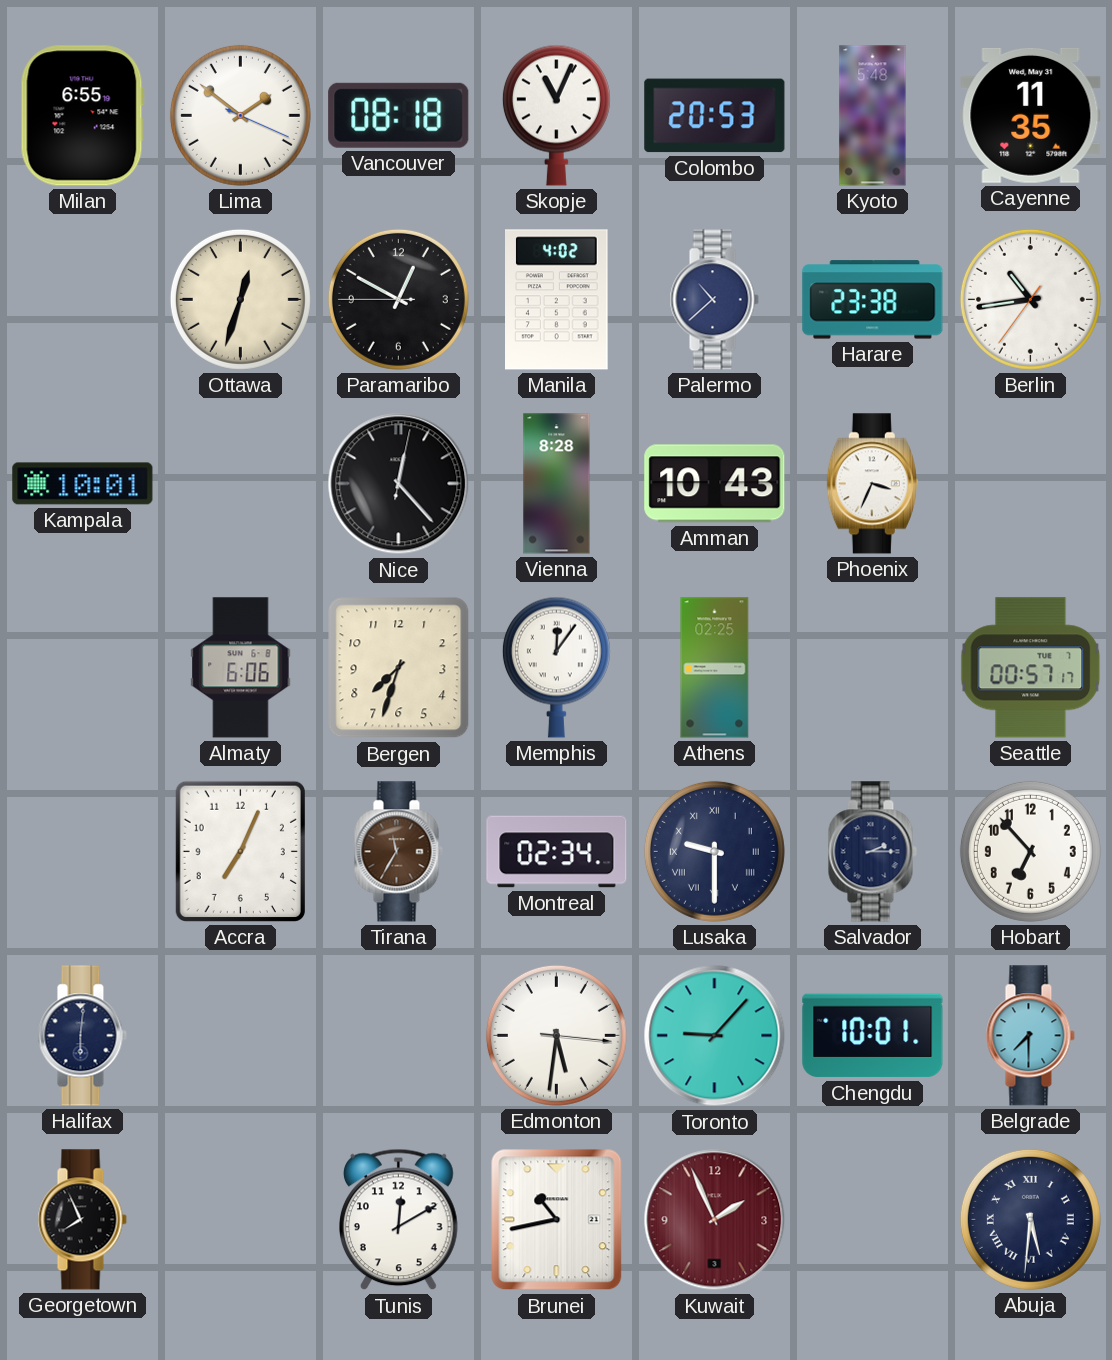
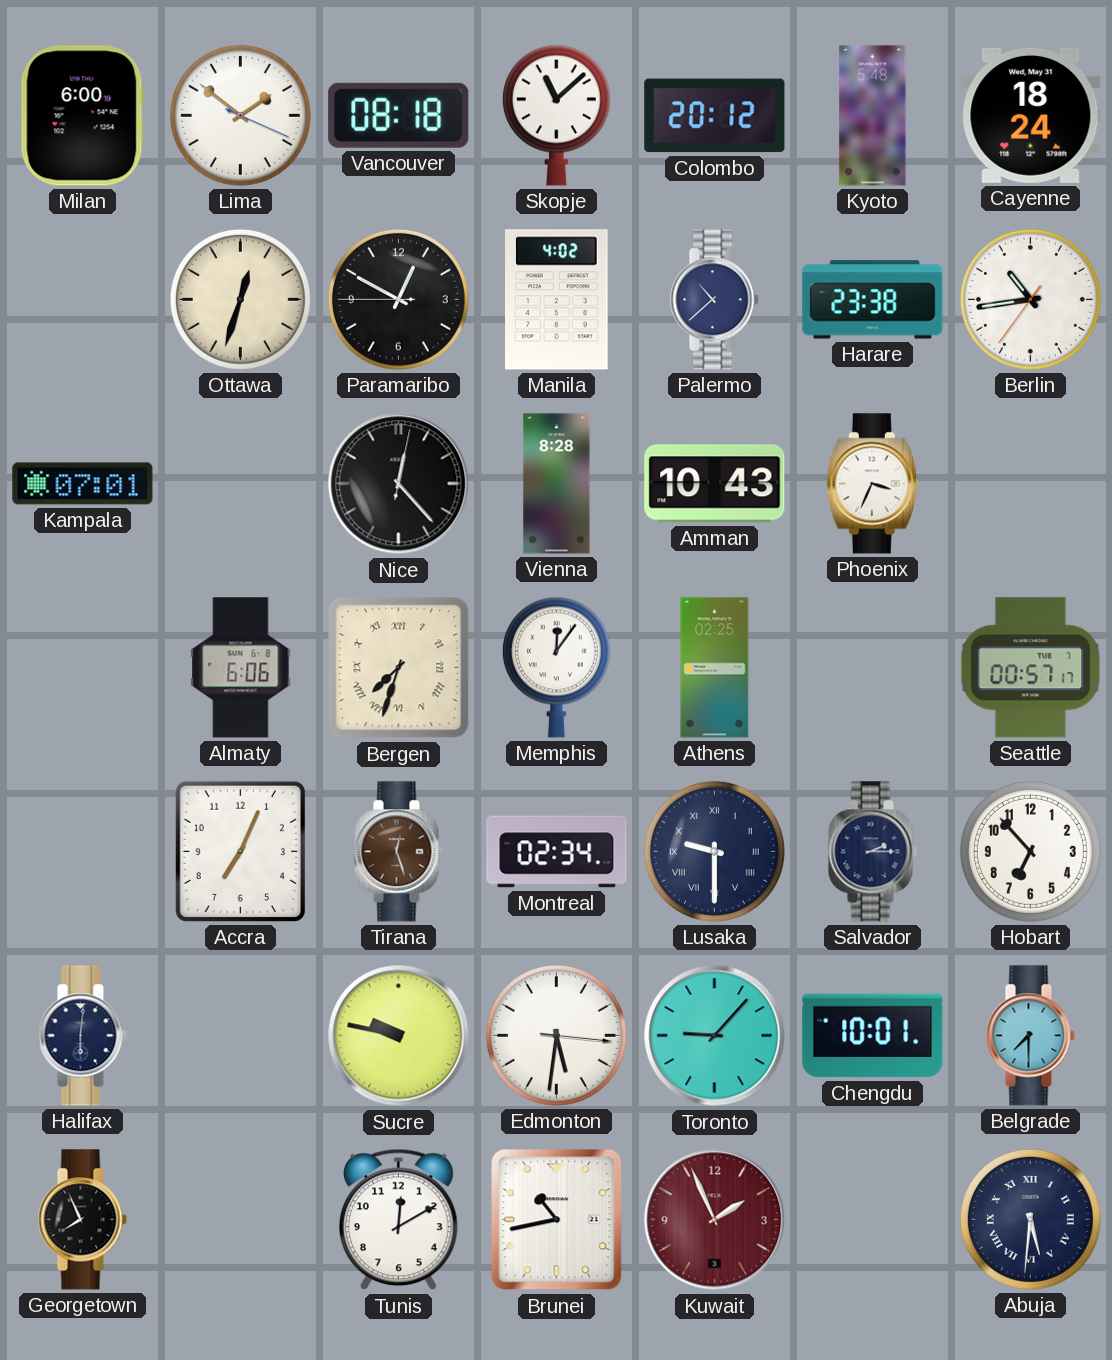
Milan: 6:55 -> 6:00
Skopje: 11:04 -> 11:08
Colombo: 20:53 -> 20:12
Cayenne: 11:35 -> 18:24
Kampala: 10:01 -> 07:01
Bergen numerals: Arabic -> Roman
Tirana: 11:35 -> 12:27
Sucre: none -> 9:47
